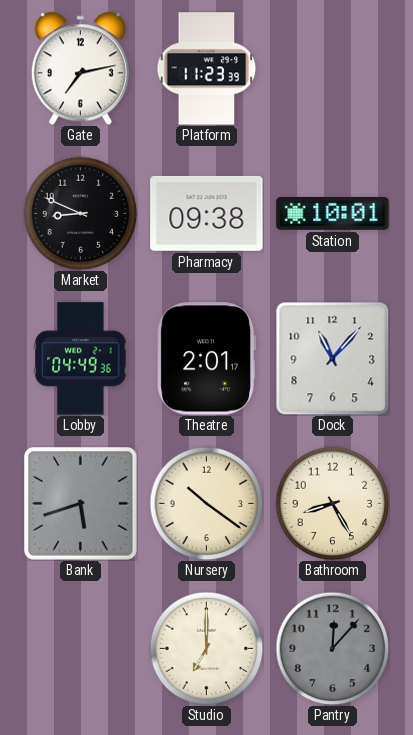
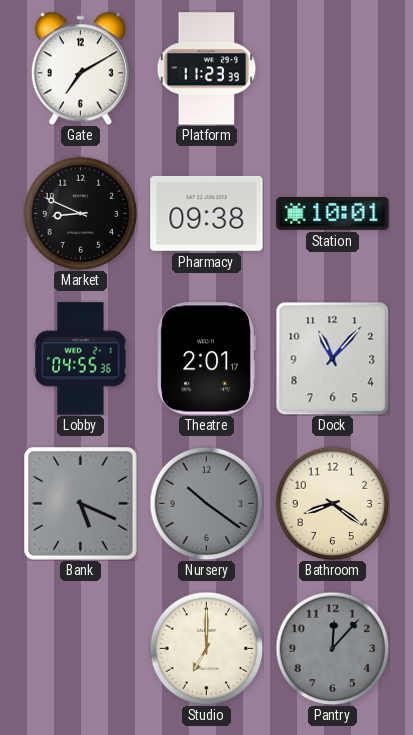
Gate: 7:13 -> 7:10
Lobby: 04:49 -> 04:55
Bank: 5:42 -> 5:19
Nursery dial: cream -> grey
Bathroom: 8:25 -> 8:21
